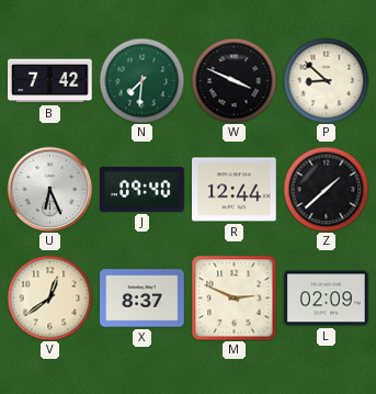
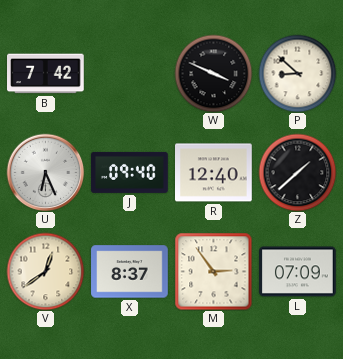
N: 7:31 -> none
R: 12:44 -> 12:40
M: 2:49 -> 2:54
L: 02:09 -> 07:09
